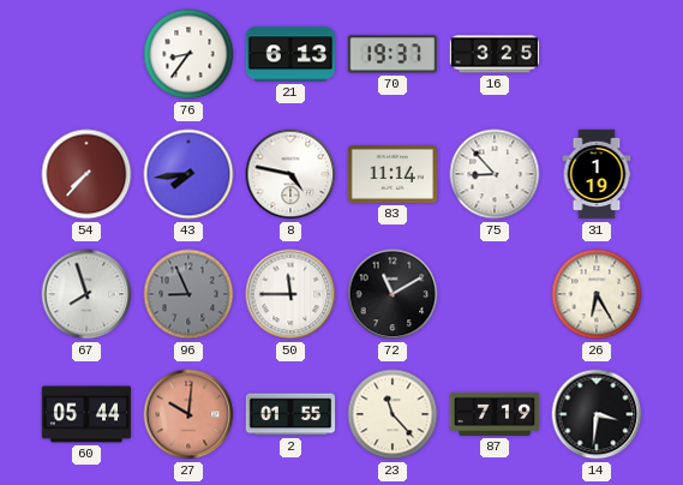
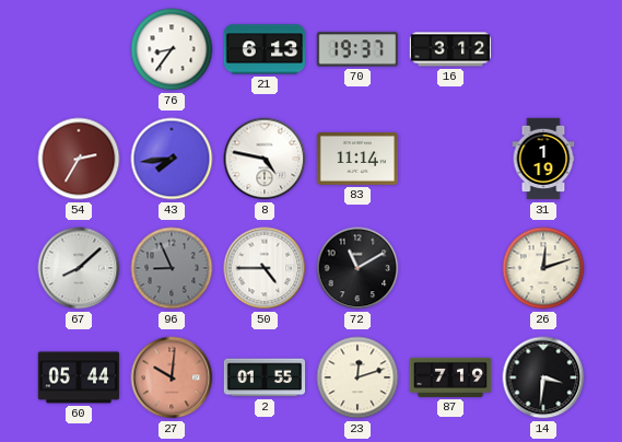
16: 3:25 -> 3:12
54: 7:37 -> 2:35
75: 8:53 -> none
67: 7:57 -> 8:08
50: 11:45 -> 4:45
26: 6:25 -> 12:12
23: 11:23 -> 12:12
